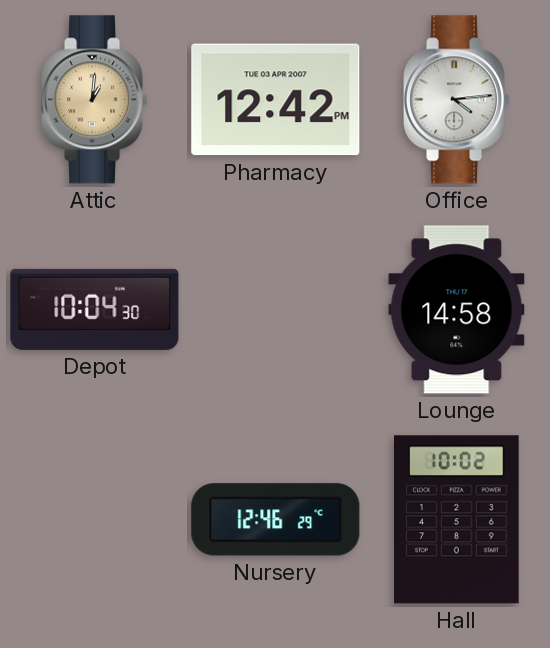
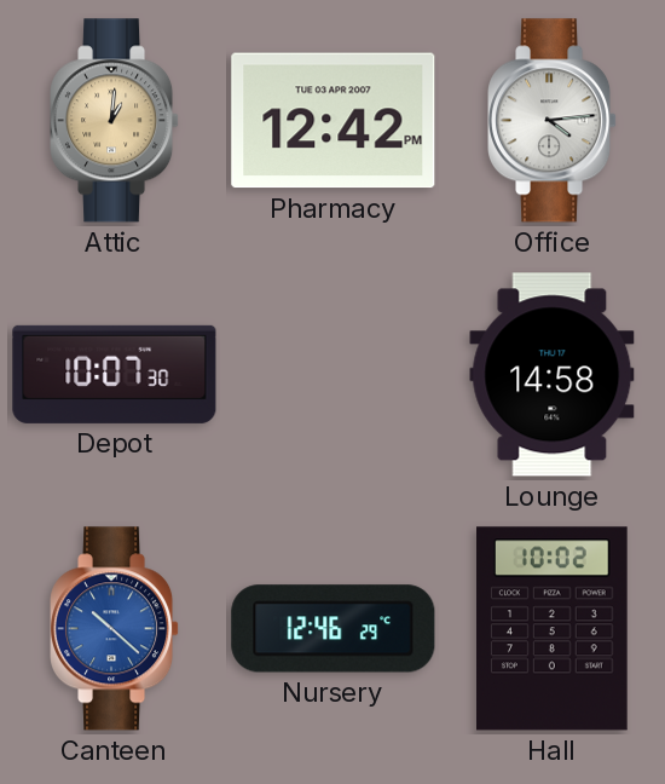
Depot: 10:04 -> 10:07
Canteen: none -> 10:22
